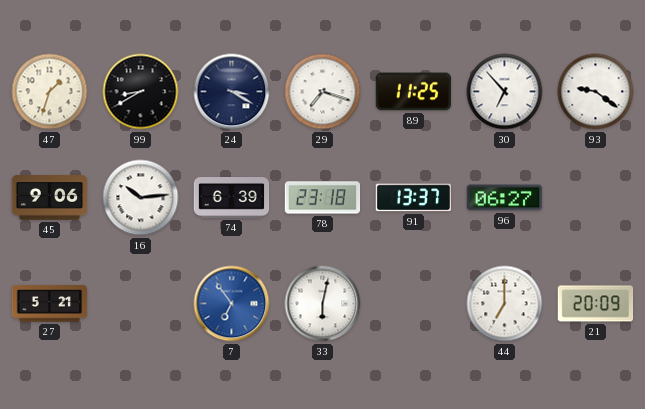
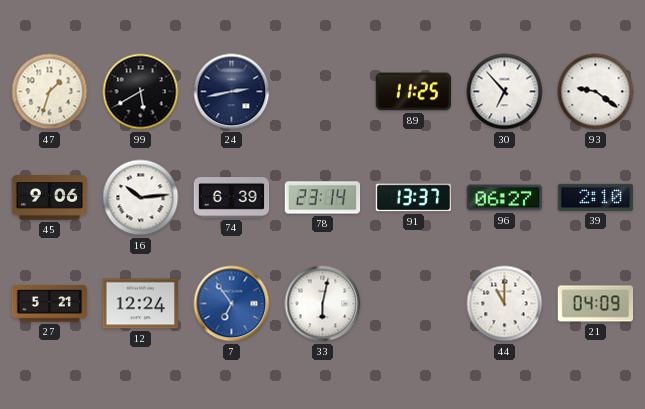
99: 8:40 -> 5:40
24: 3:20 -> 2:43
29: 7:18 -> none
78: 23:18 -> 23:14
39: none -> 2:10
12: none -> 12:24
44: 7:00 -> 11:00
21: 20:09 -> 04:09
